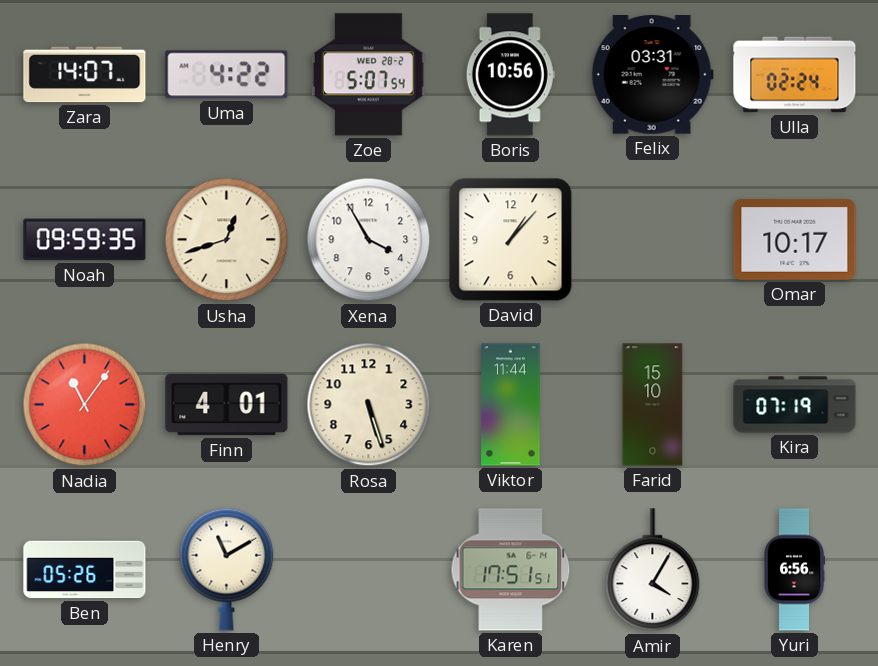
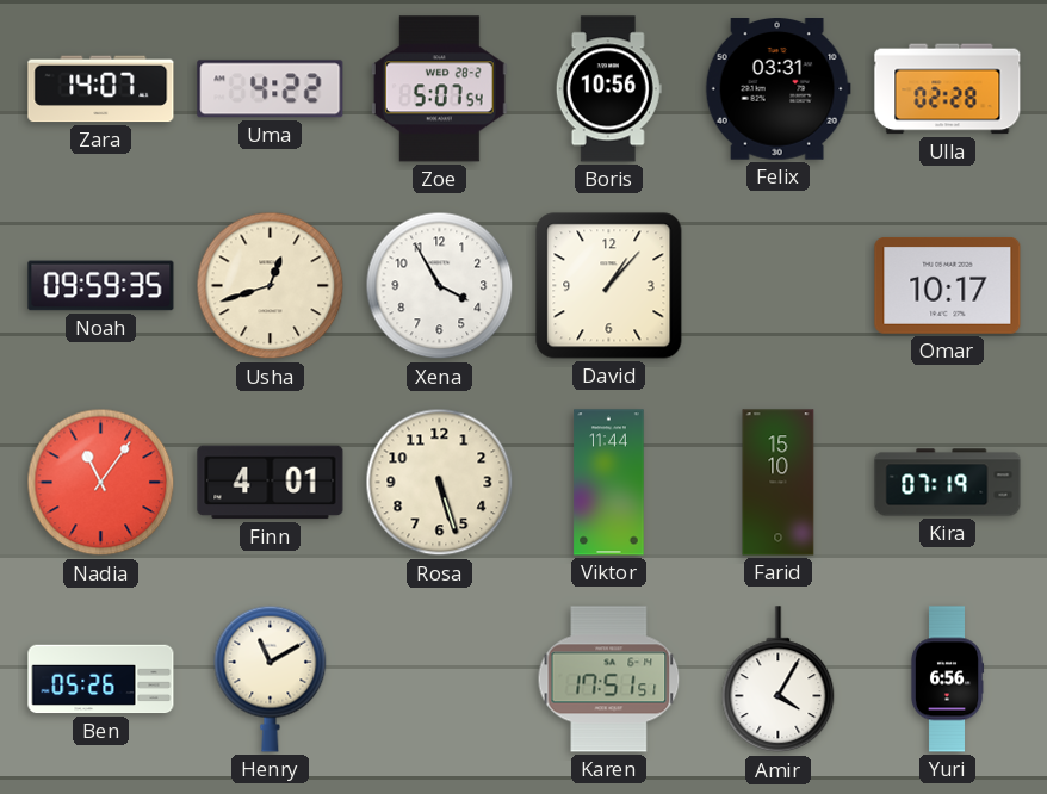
Ulla: 02:24 -> 02:28
